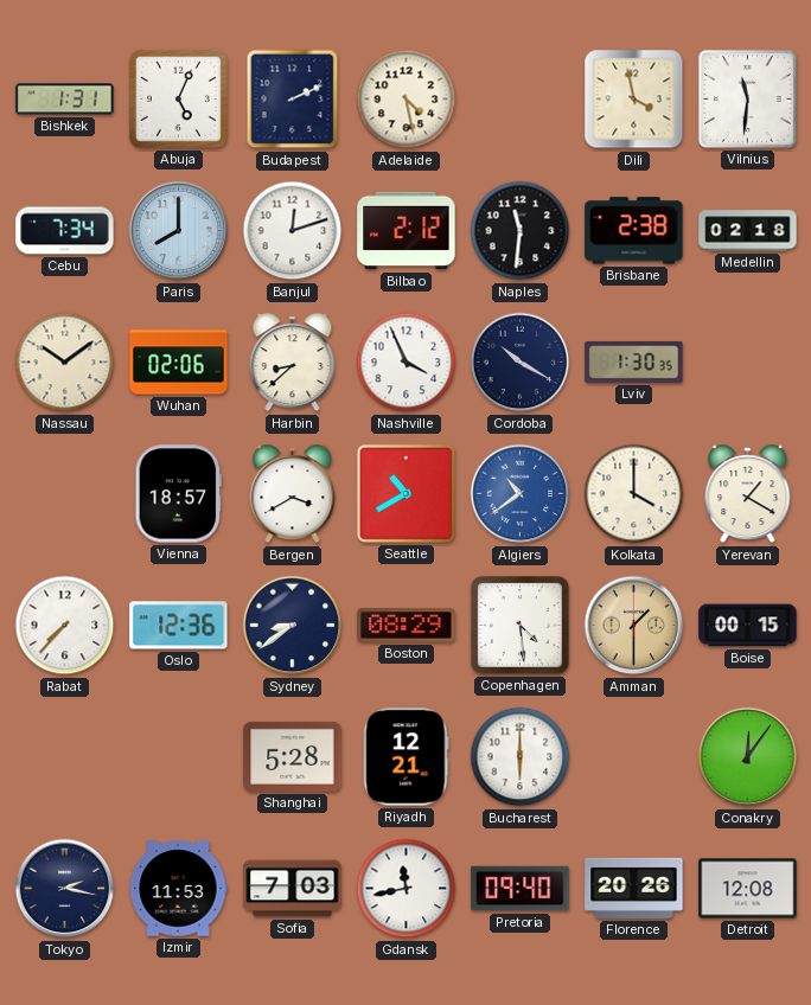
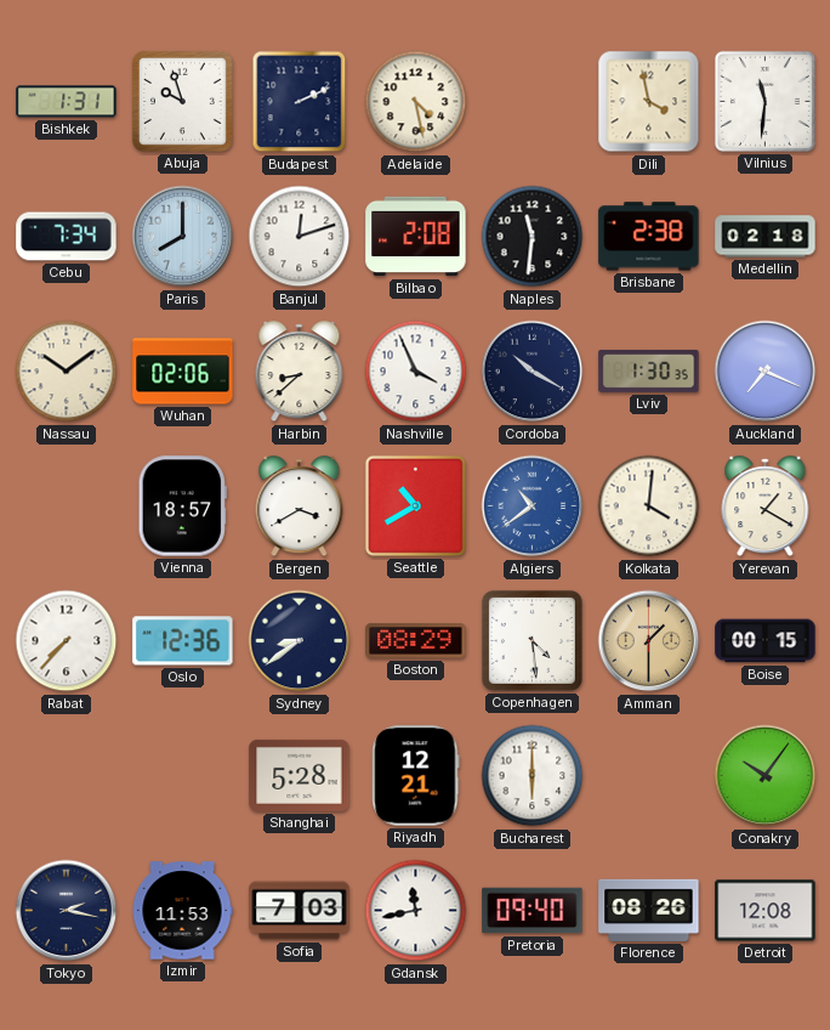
Abuja: 5:04 -> 9:57
Bilbao: 2:12 -> 2:08
Auckland: none -> 7:19
Kolkata: 4:00 -> 4:01
Conakry: 12:06 -> 10:06
Florence: 20:26 -> 08:26
